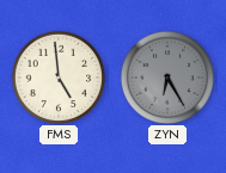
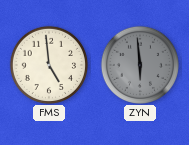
ZYN: 6:25 -> 5:59
